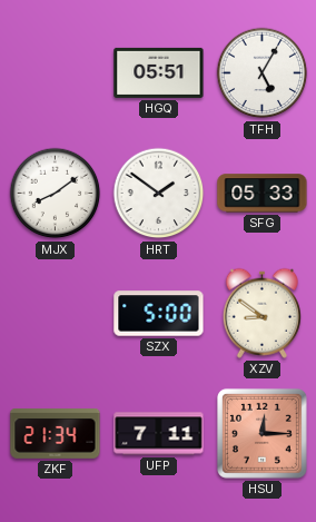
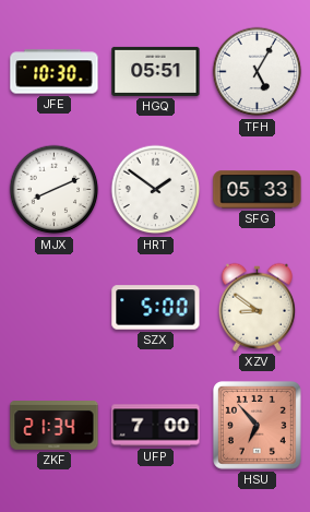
JFE: none -> 10:30
MJX: 8:09 -> 8:11
UFP: 7:11 -> 7:00
HSU: 12:15 -> 6:53
